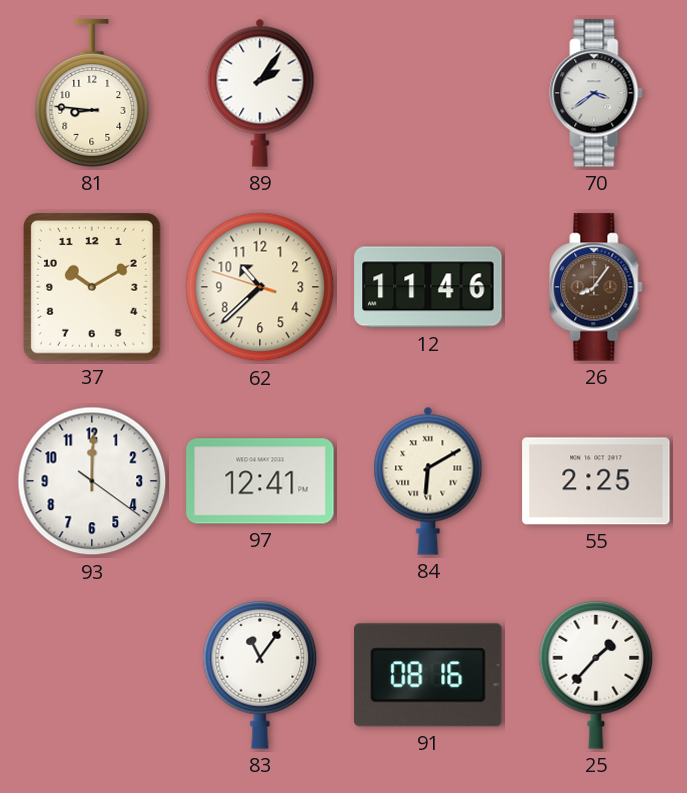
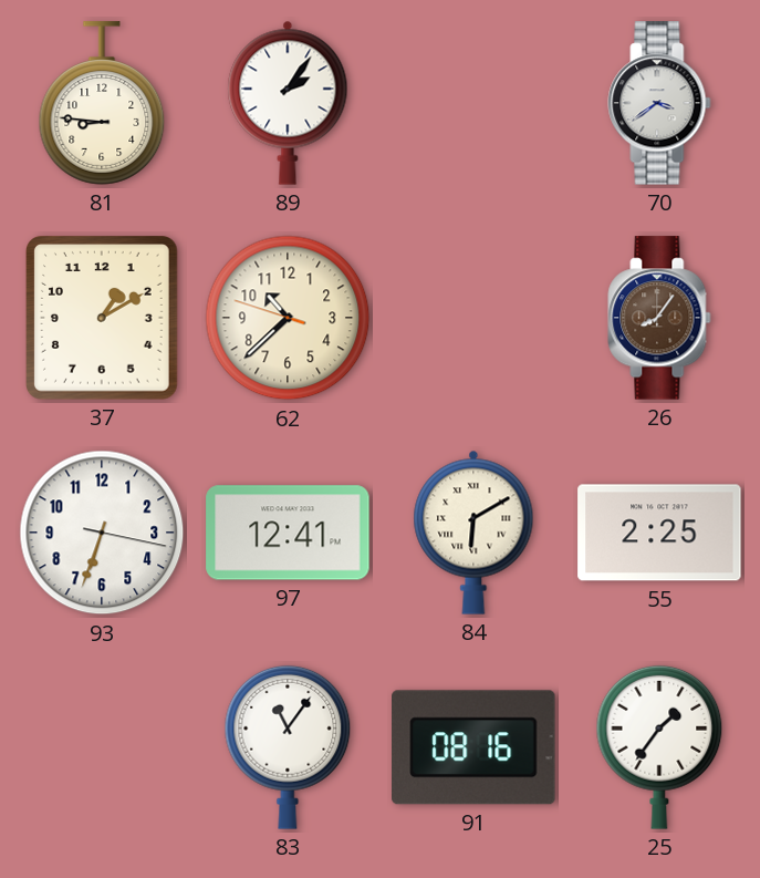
37: 10:10 -> 1:10
12: 11:46 -> none
93: 12:00 -> 6:33
25: 1:37 -> 1:36
